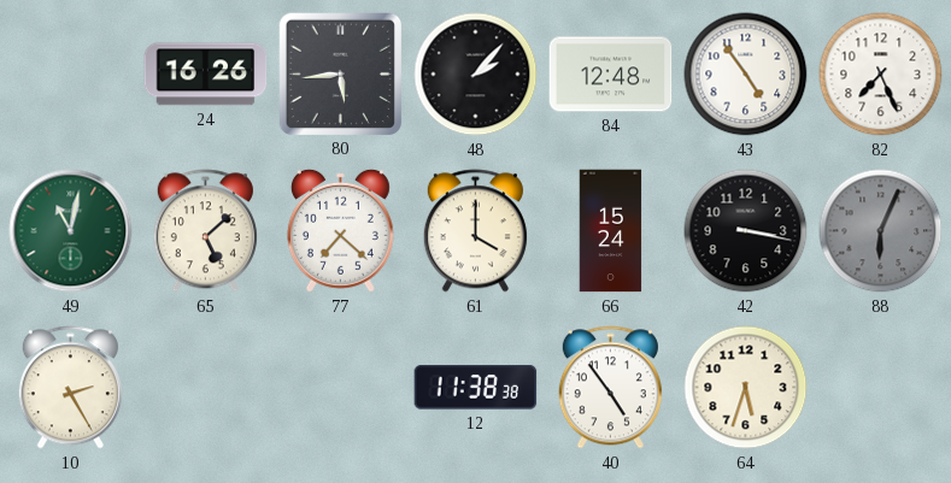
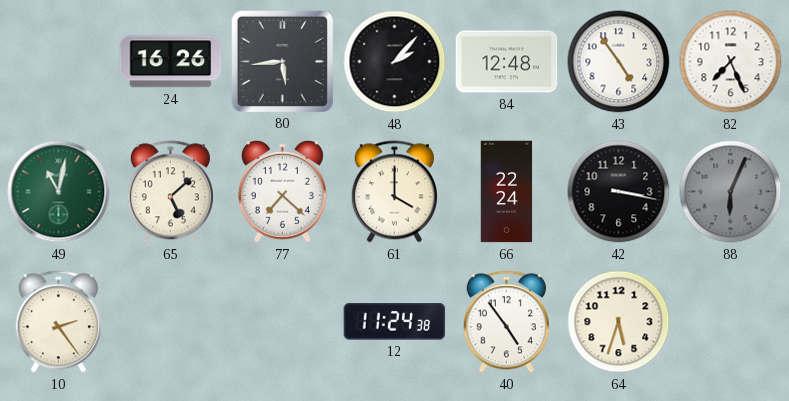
66: 15:24 -> 22:24
10: 2:25 -> 2:24
12: 11:38 -> 11:24
